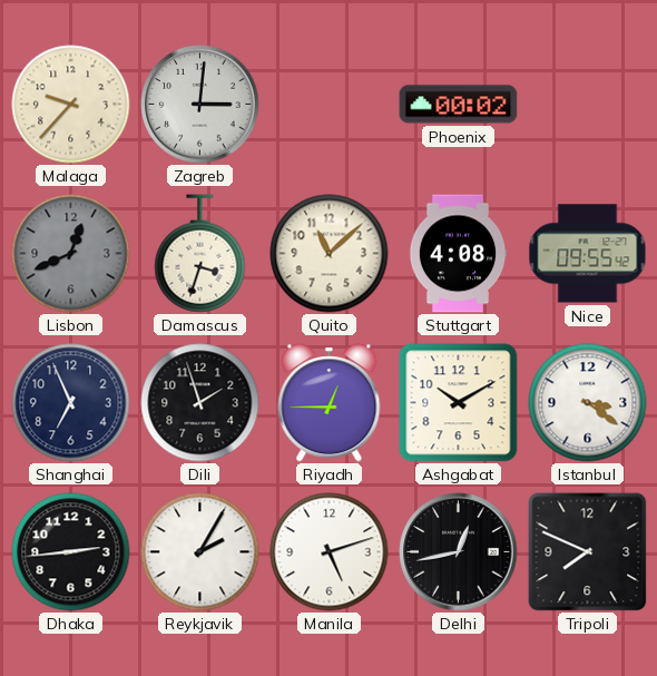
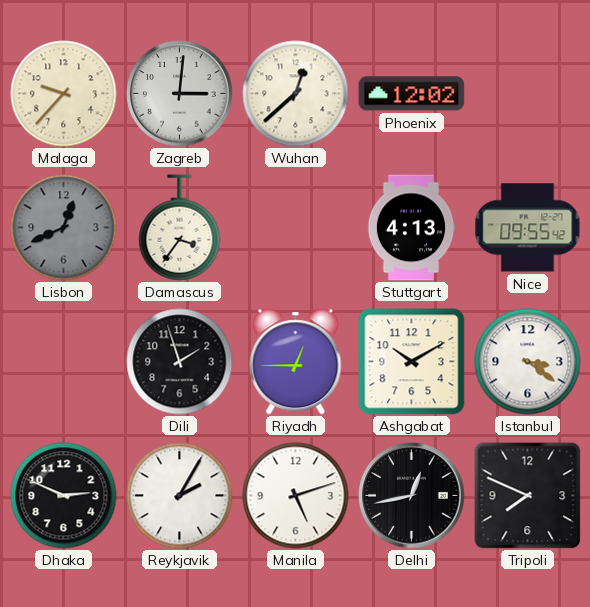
Wuhan: none -> 12:38
Phoenix: 00:02 -> 12:02
Damascus: 3:33 -> 3:36
Quito: 11:08 -> none
Stuttgart: 4:08 -> 4:13
Shanghai: 6:56 -> none
Dhaka: 2:44 -> 2:49
